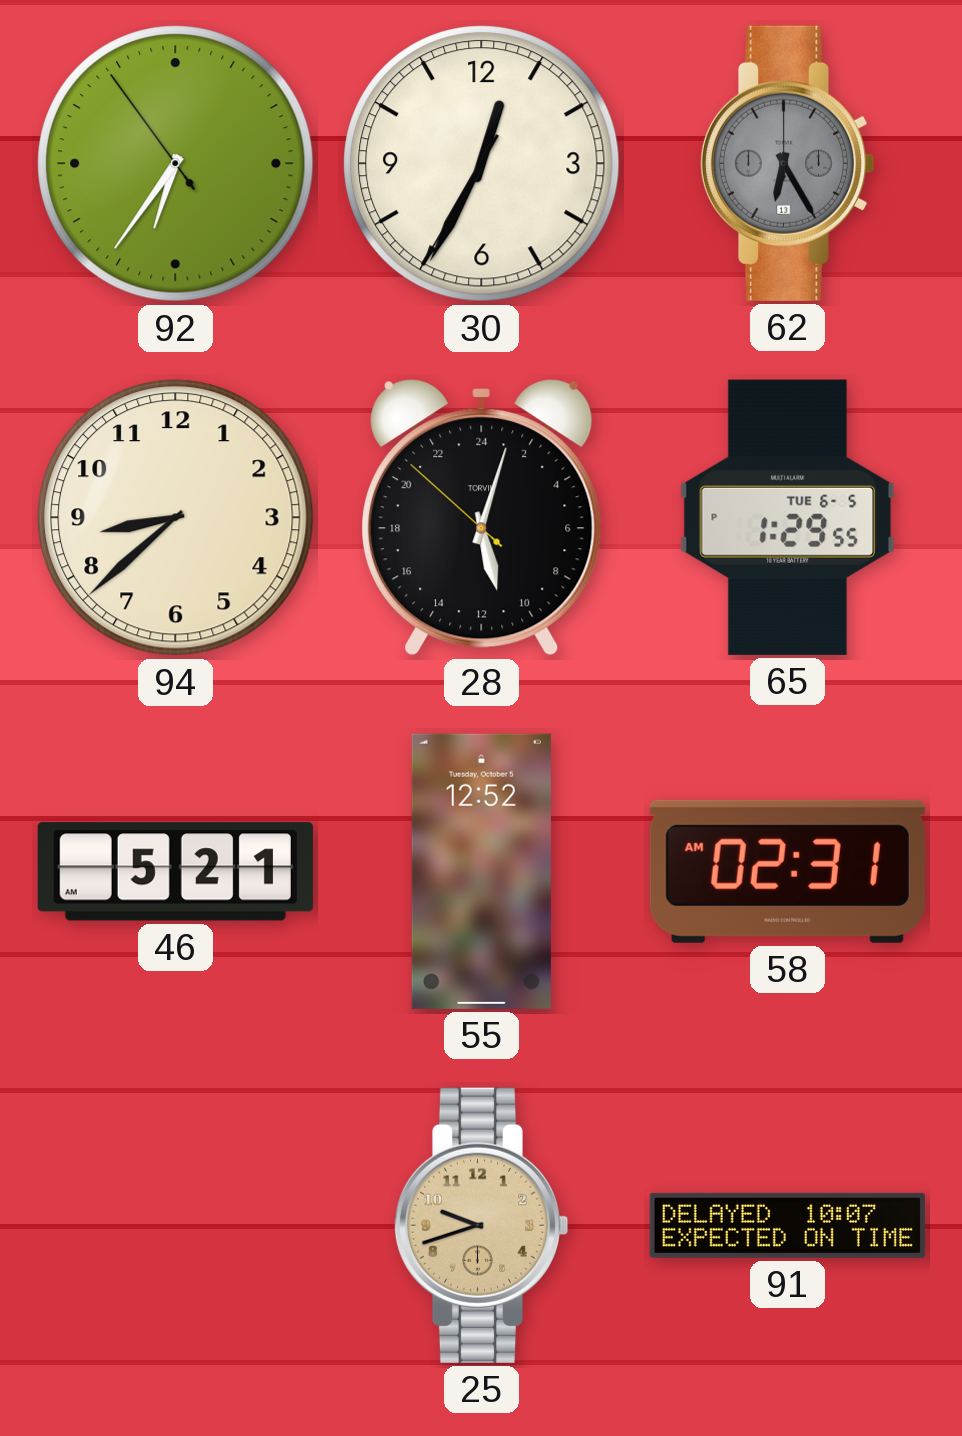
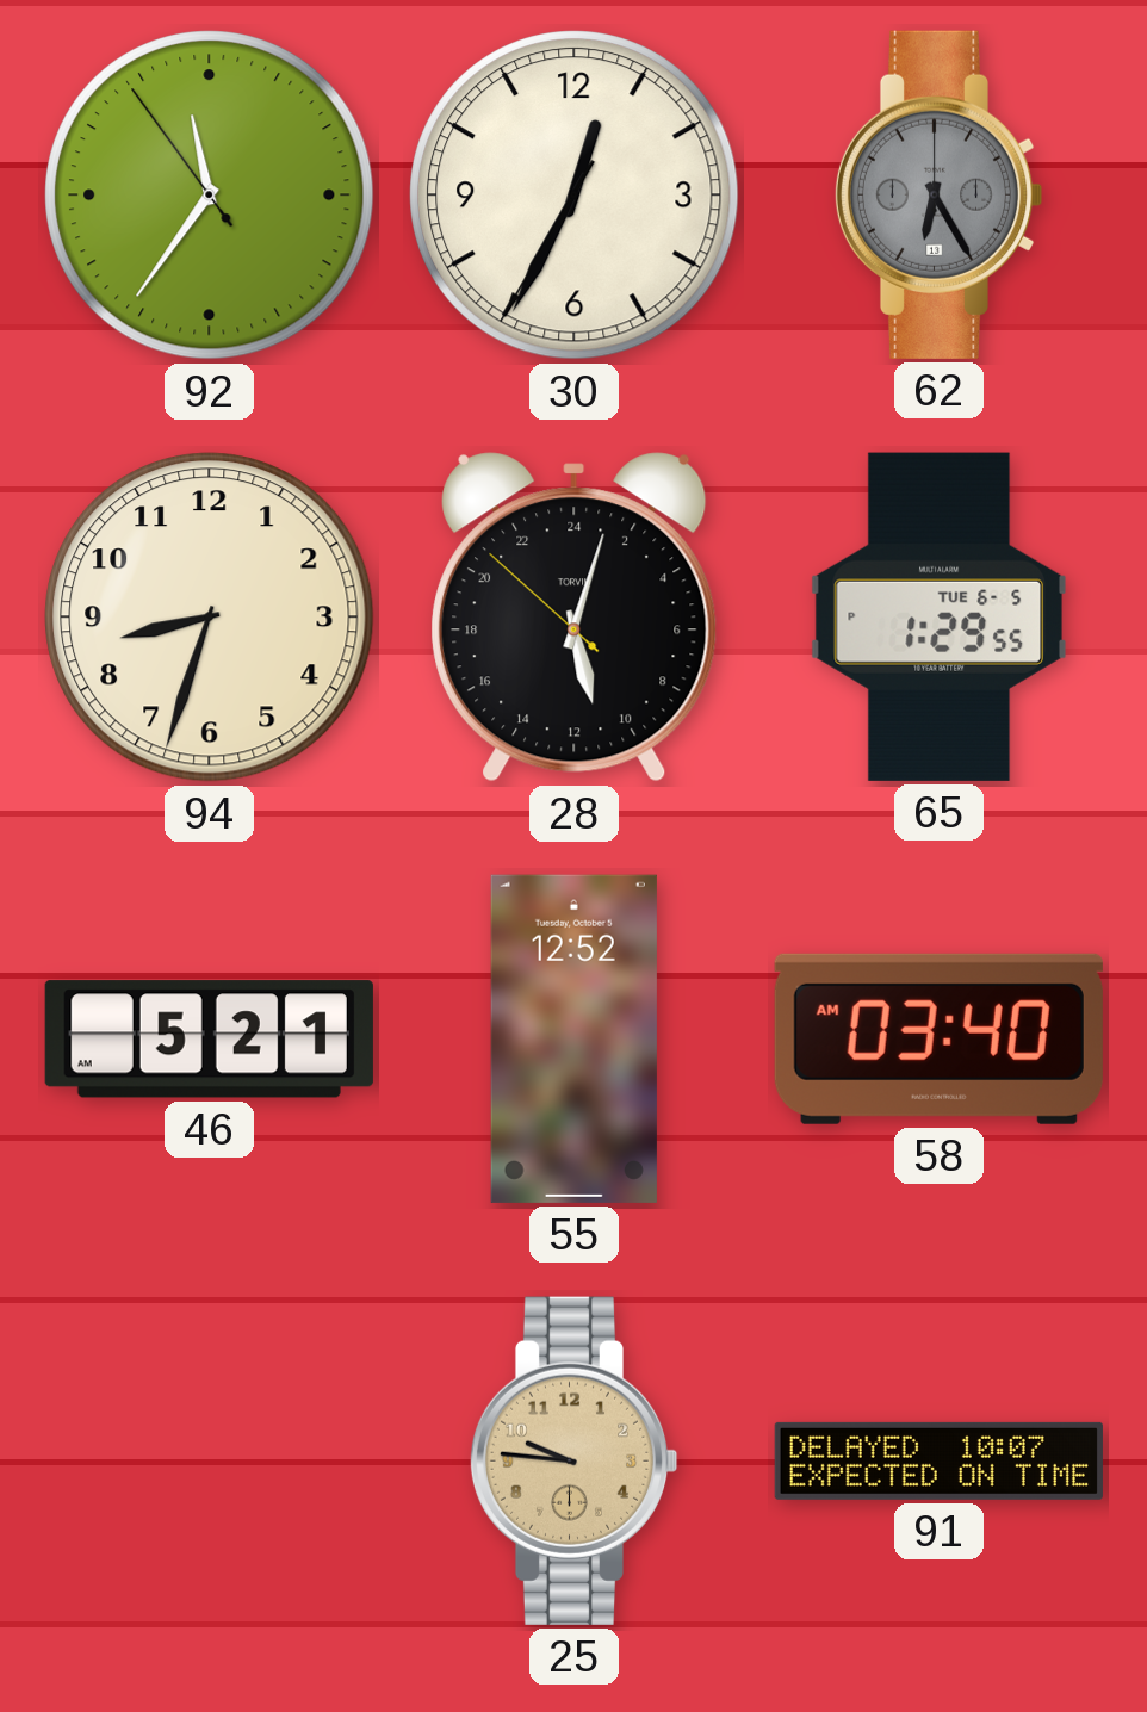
92: 6:35 -> 11:35
94: 8:38 -> 8:33
58: 02:31 -> 03:40
25: 9:42 -> 9:46
